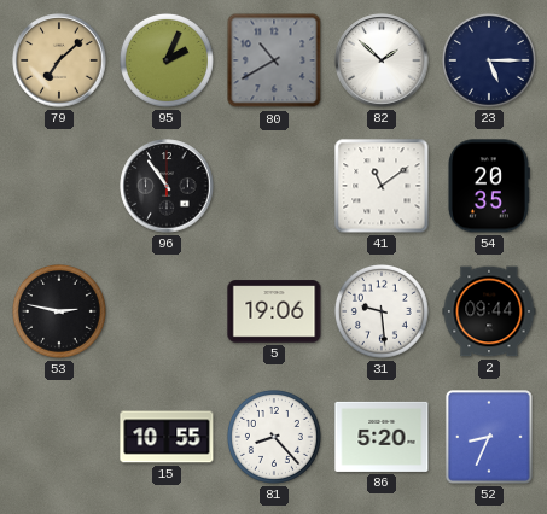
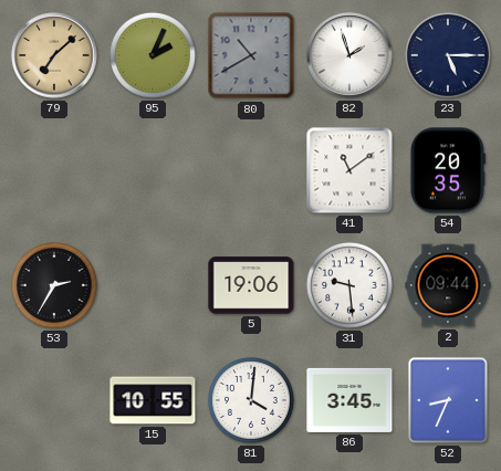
82: 1:52 -> 1:57
96: 10:54 -> none
53: 2:47 -> 2:35
81: 8:23 -> 4:01
86: 5:20 -> 3:45
